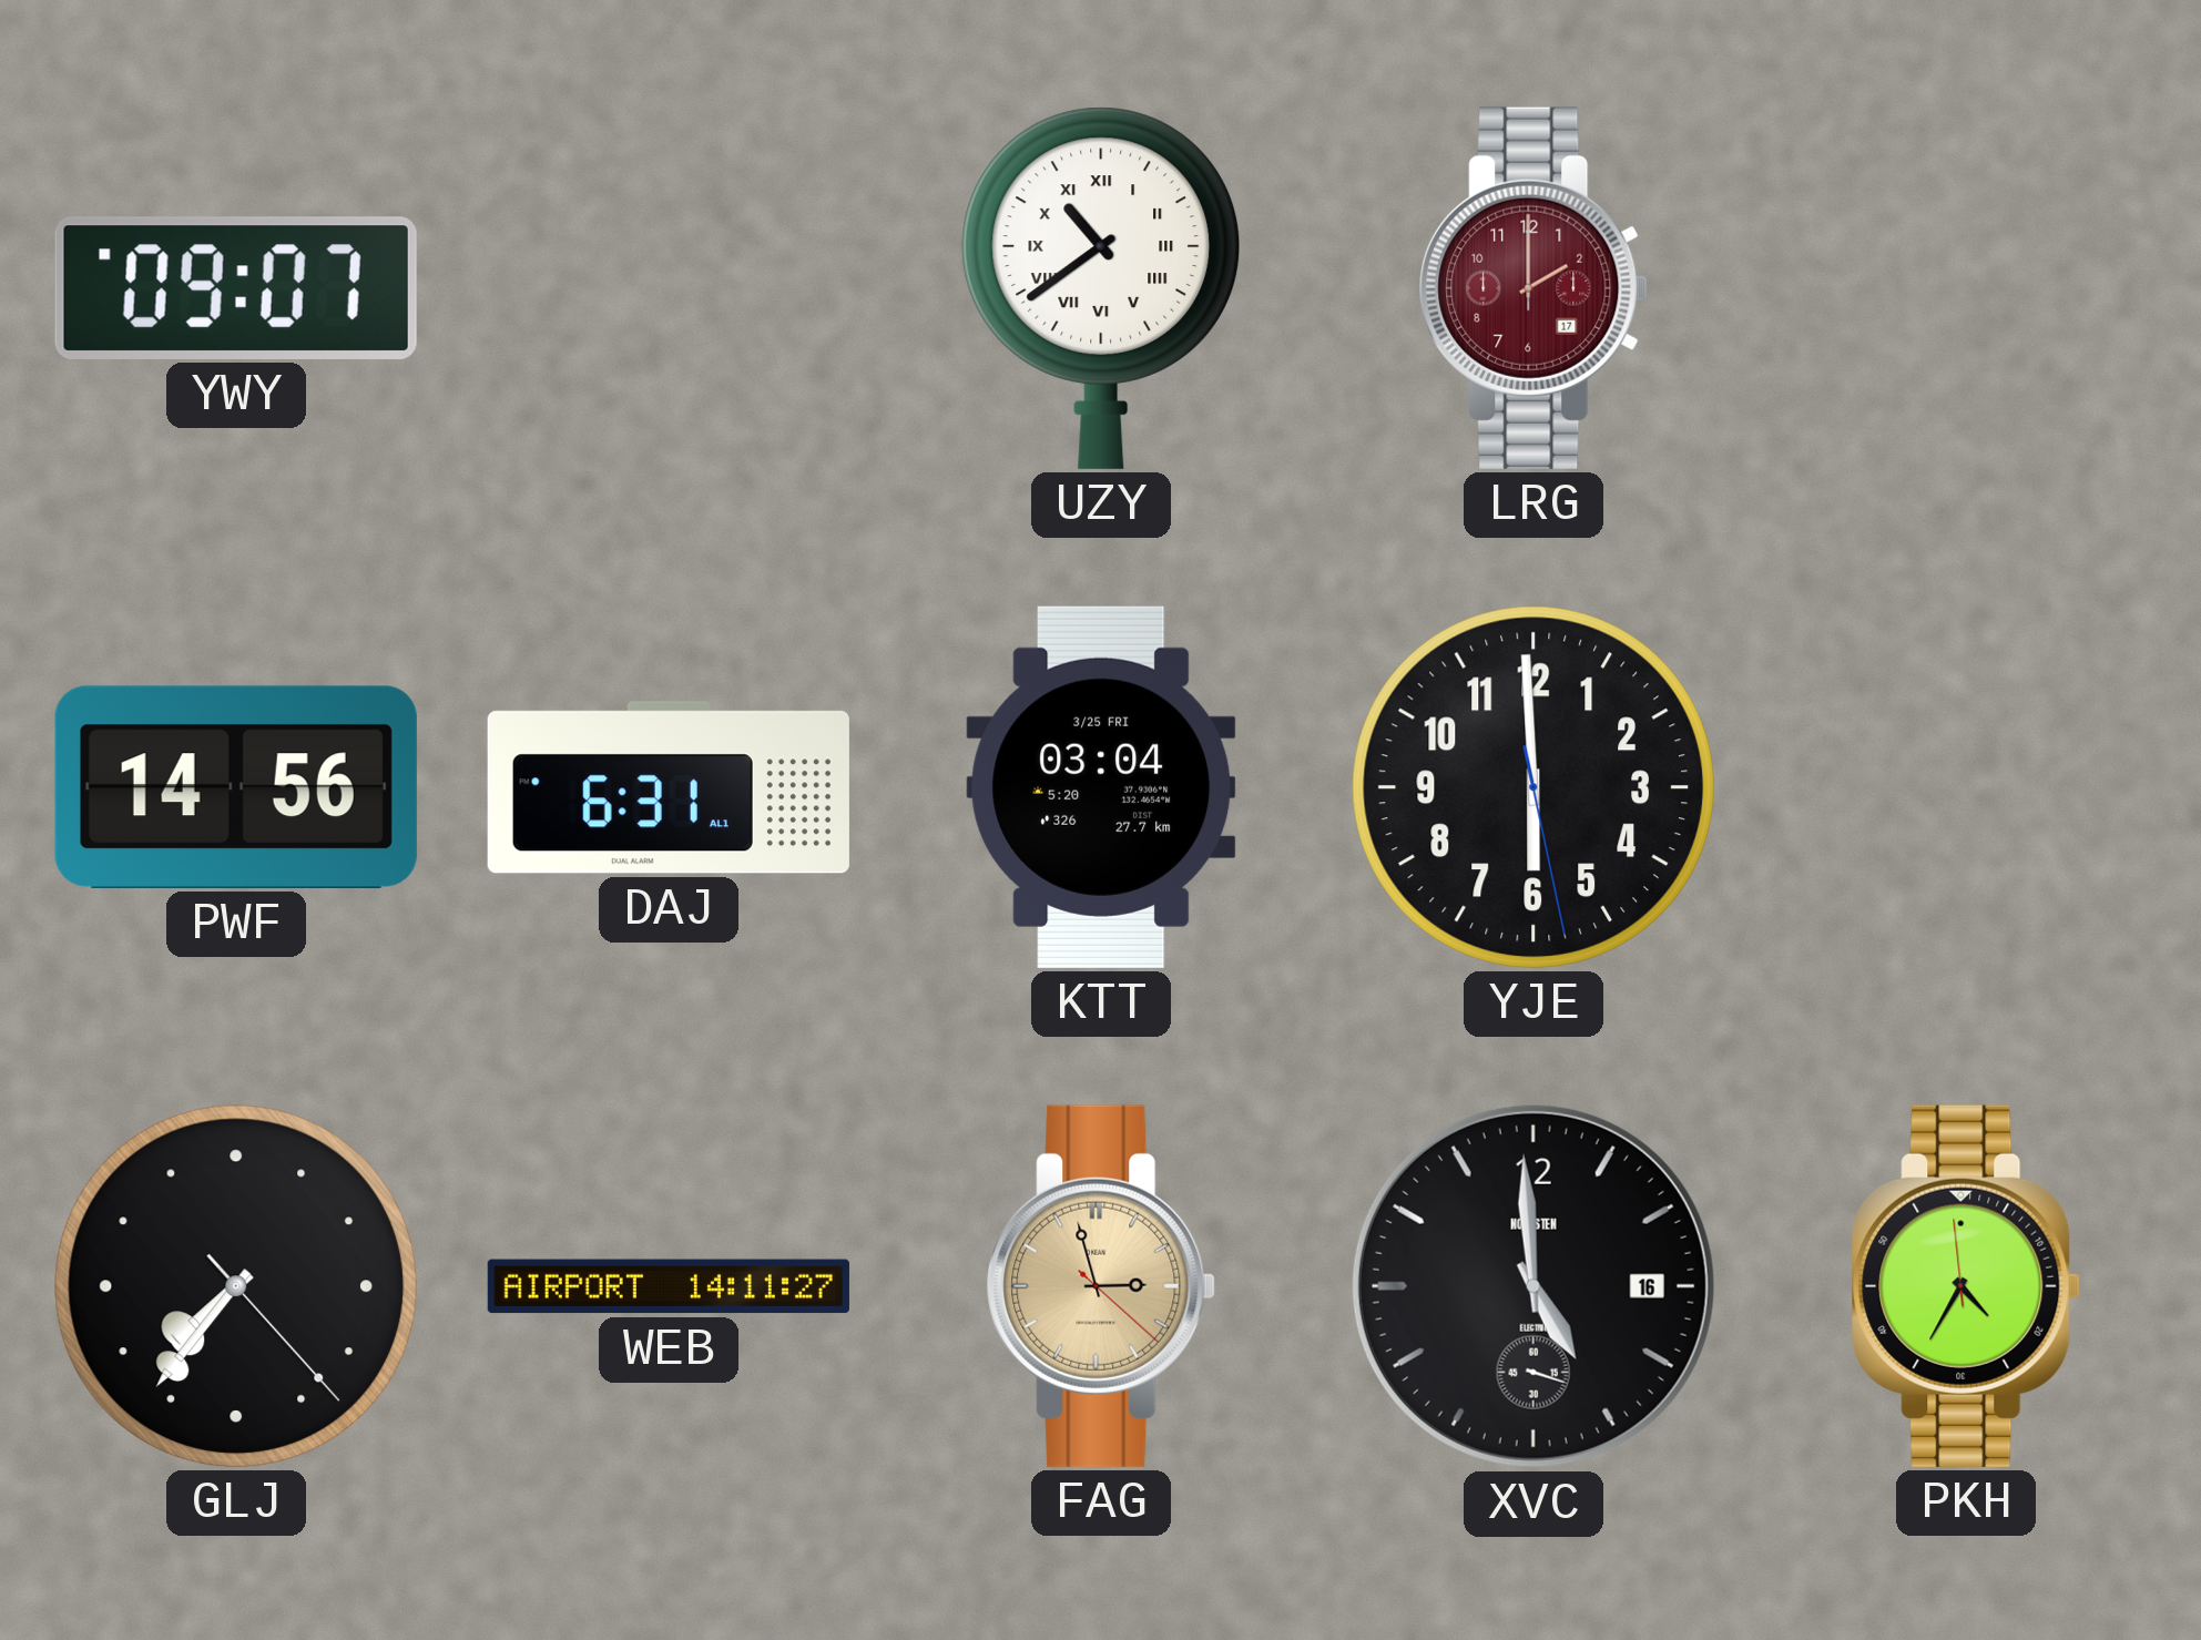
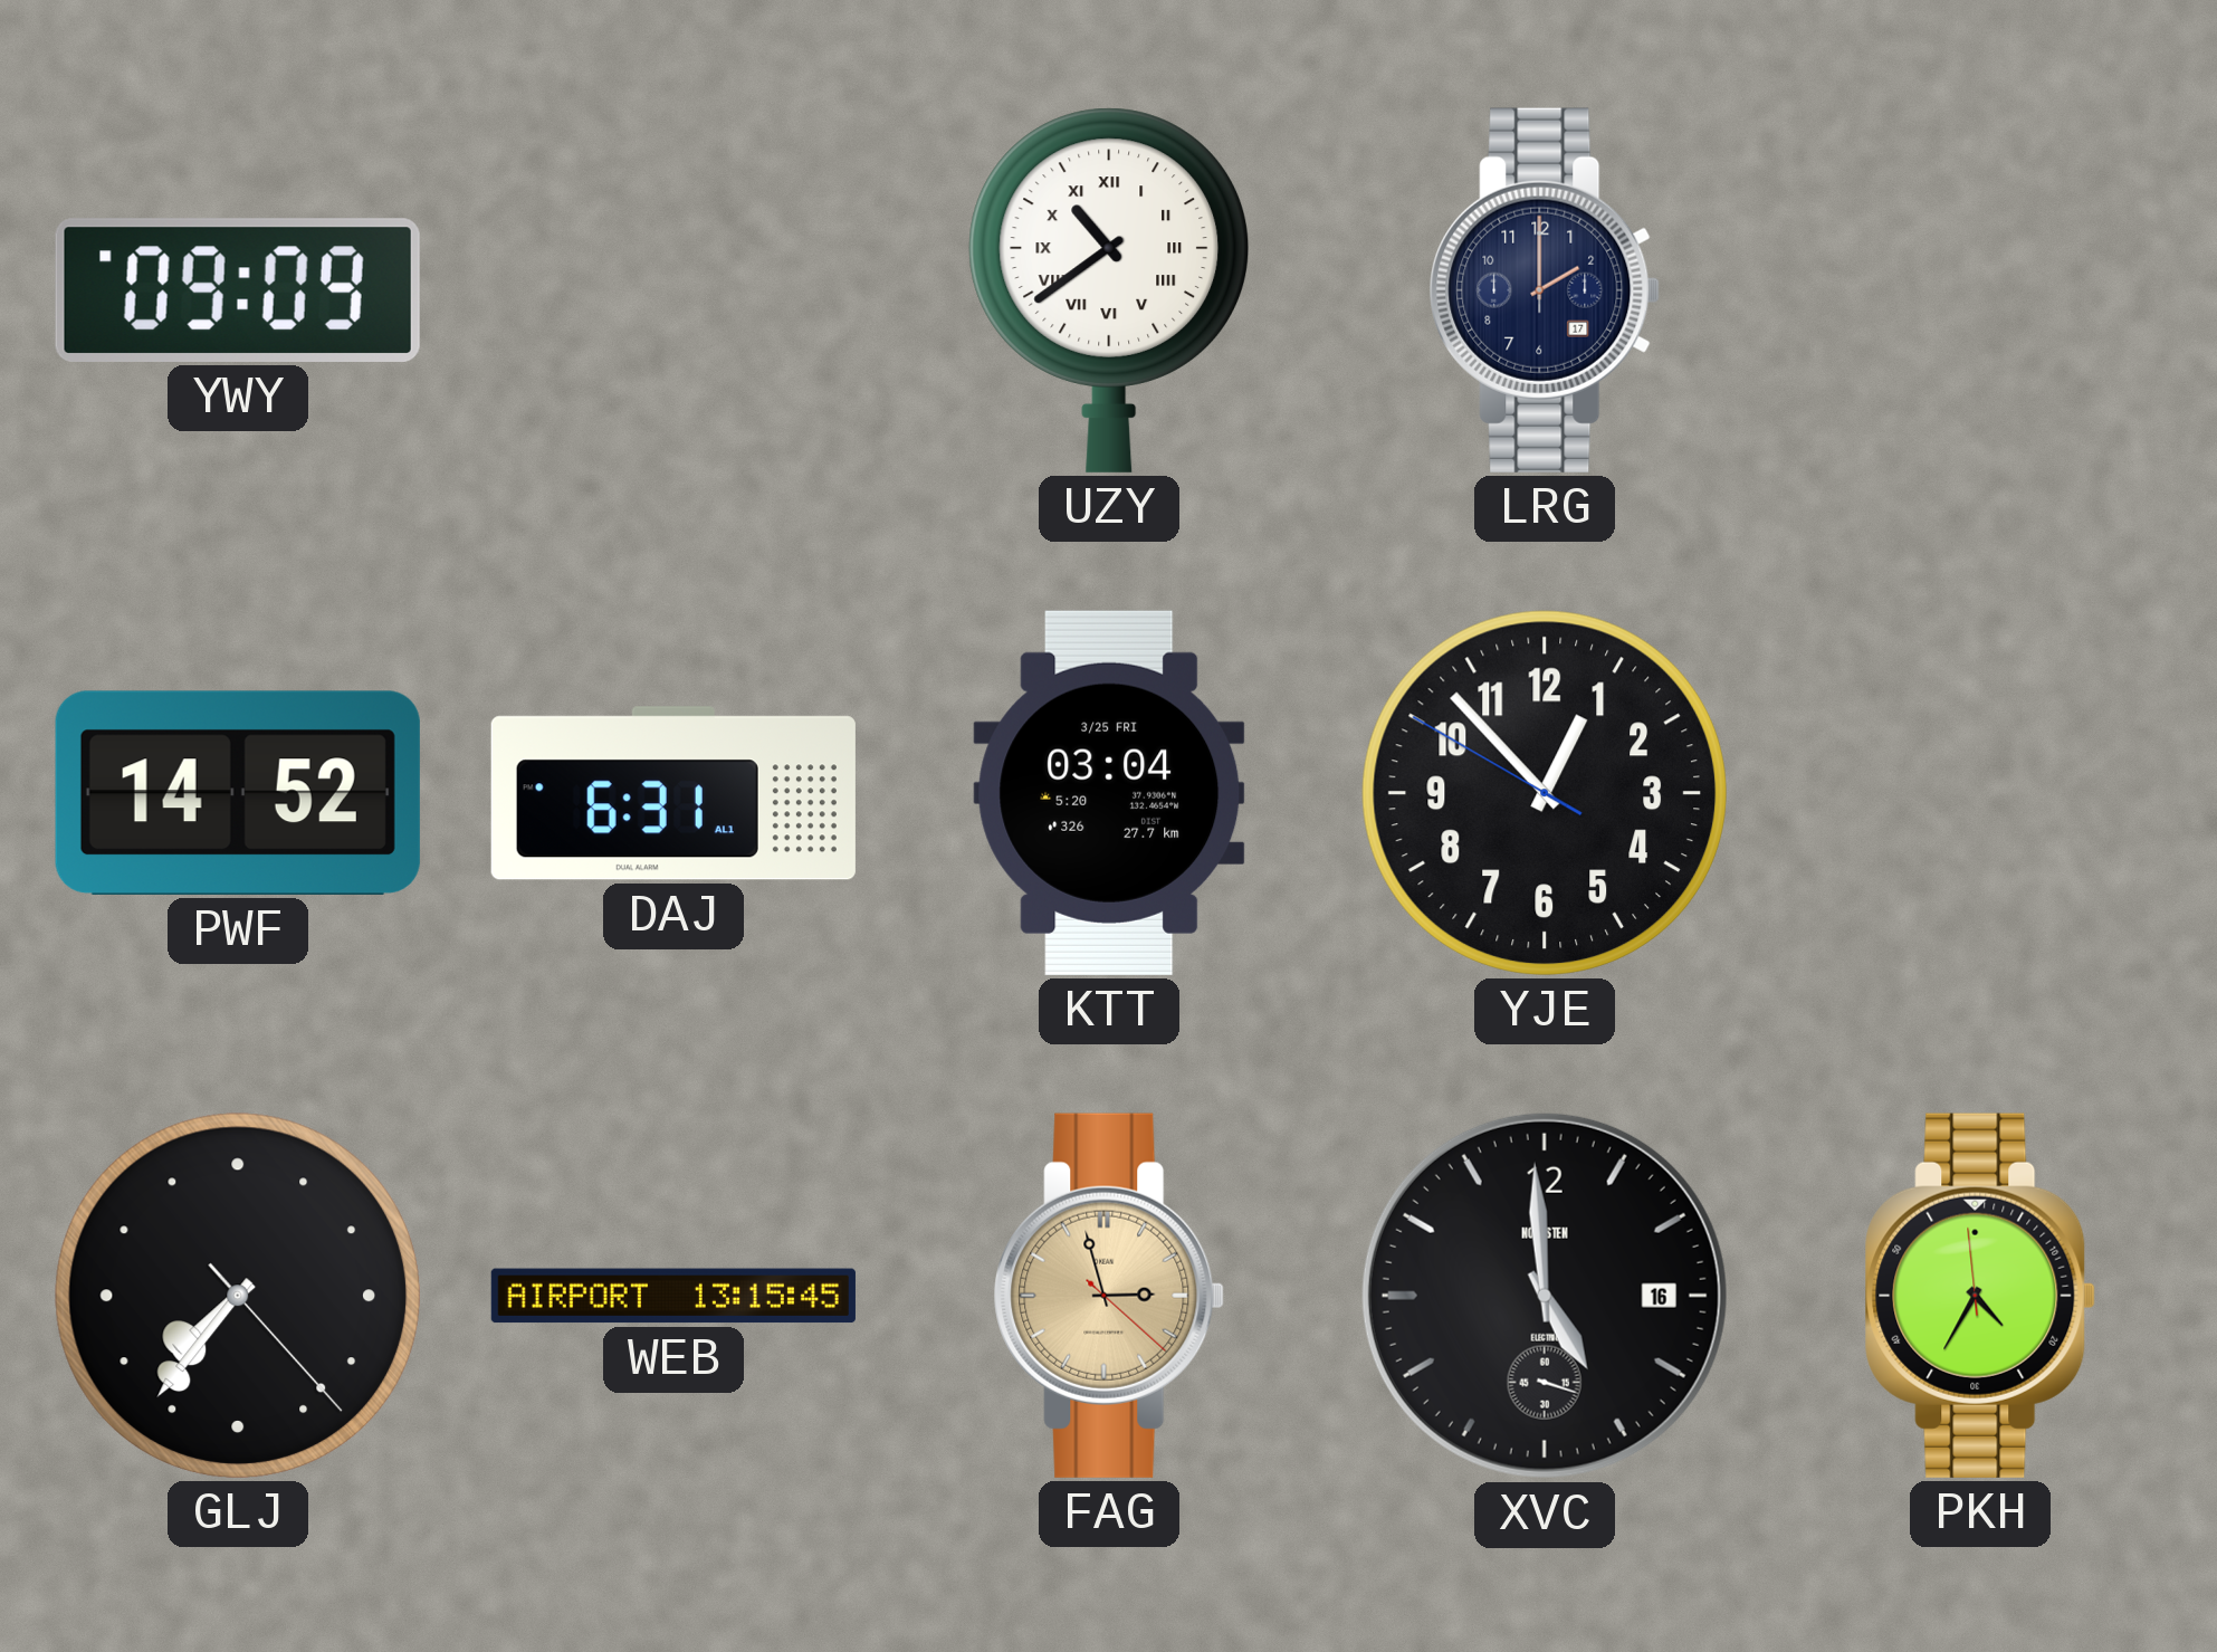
YWY: 09:07 -> 09:09
LRG dial: burgundy -> navy
PWF: 14:56 -> 14:52
YJE: 5:59 -> 12:52
WEB: 14:11 -> 13:15
